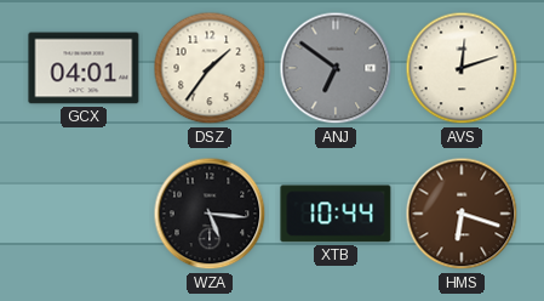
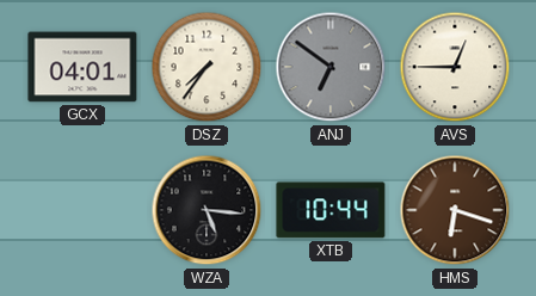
DSZ: 1:36 -> 7:36
AVS: 12:12 -> 12:45
